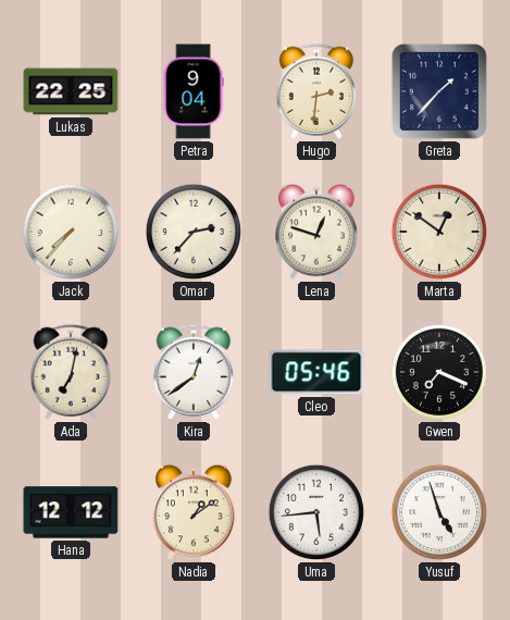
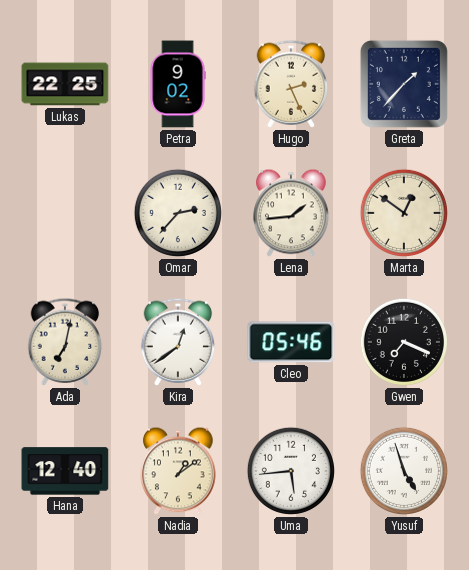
Petra: 9:04 -> 9:02
Hugo: 2:31 -> 2:26
Jack: 7:37 -> none
Lena: 12:48 -> 1:44
Hana: 12:12 -> 12:40
